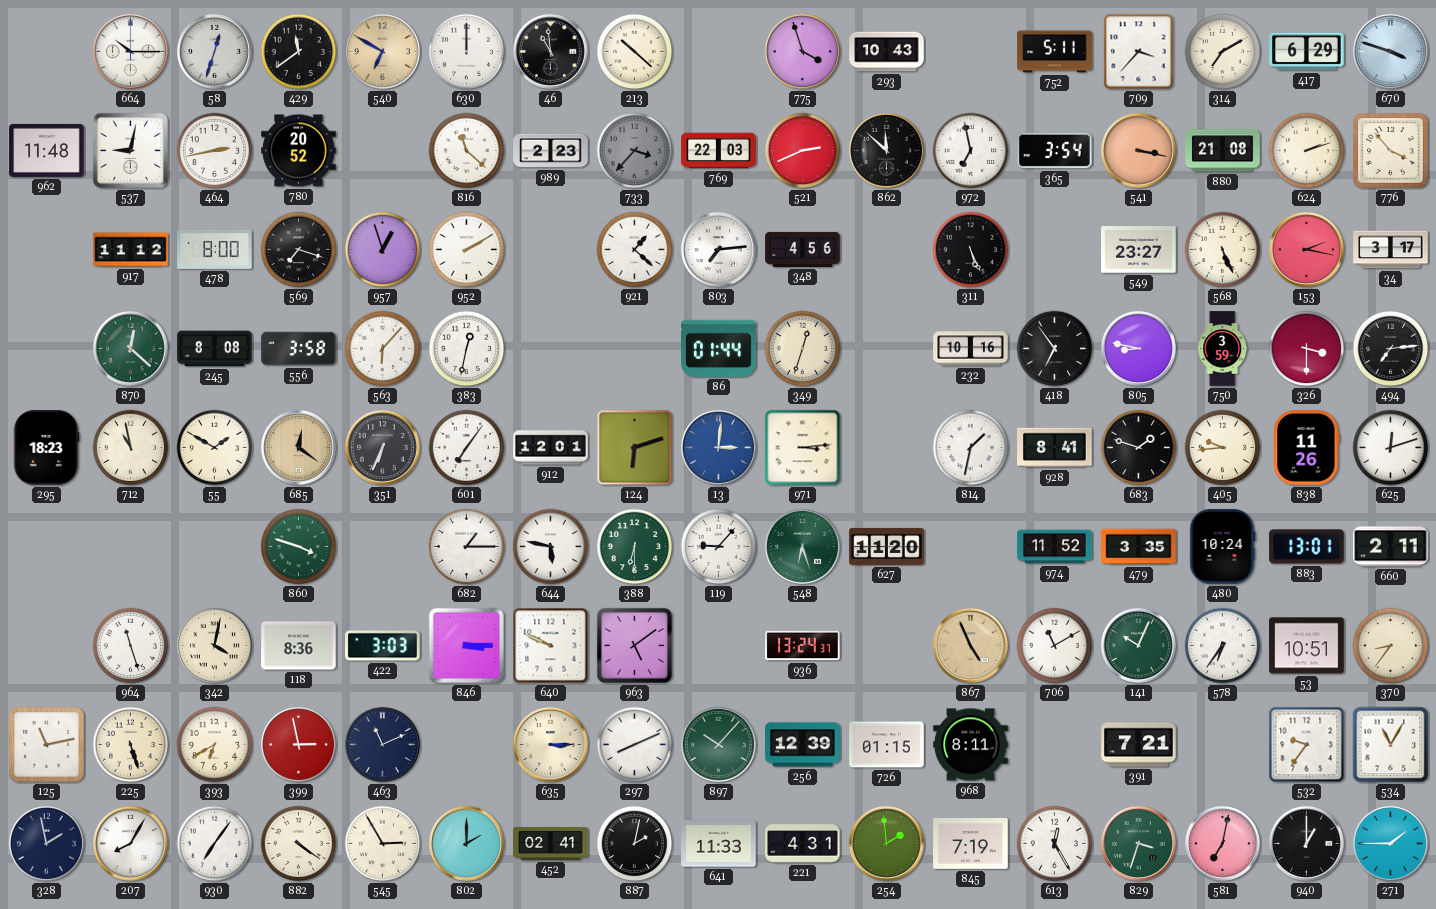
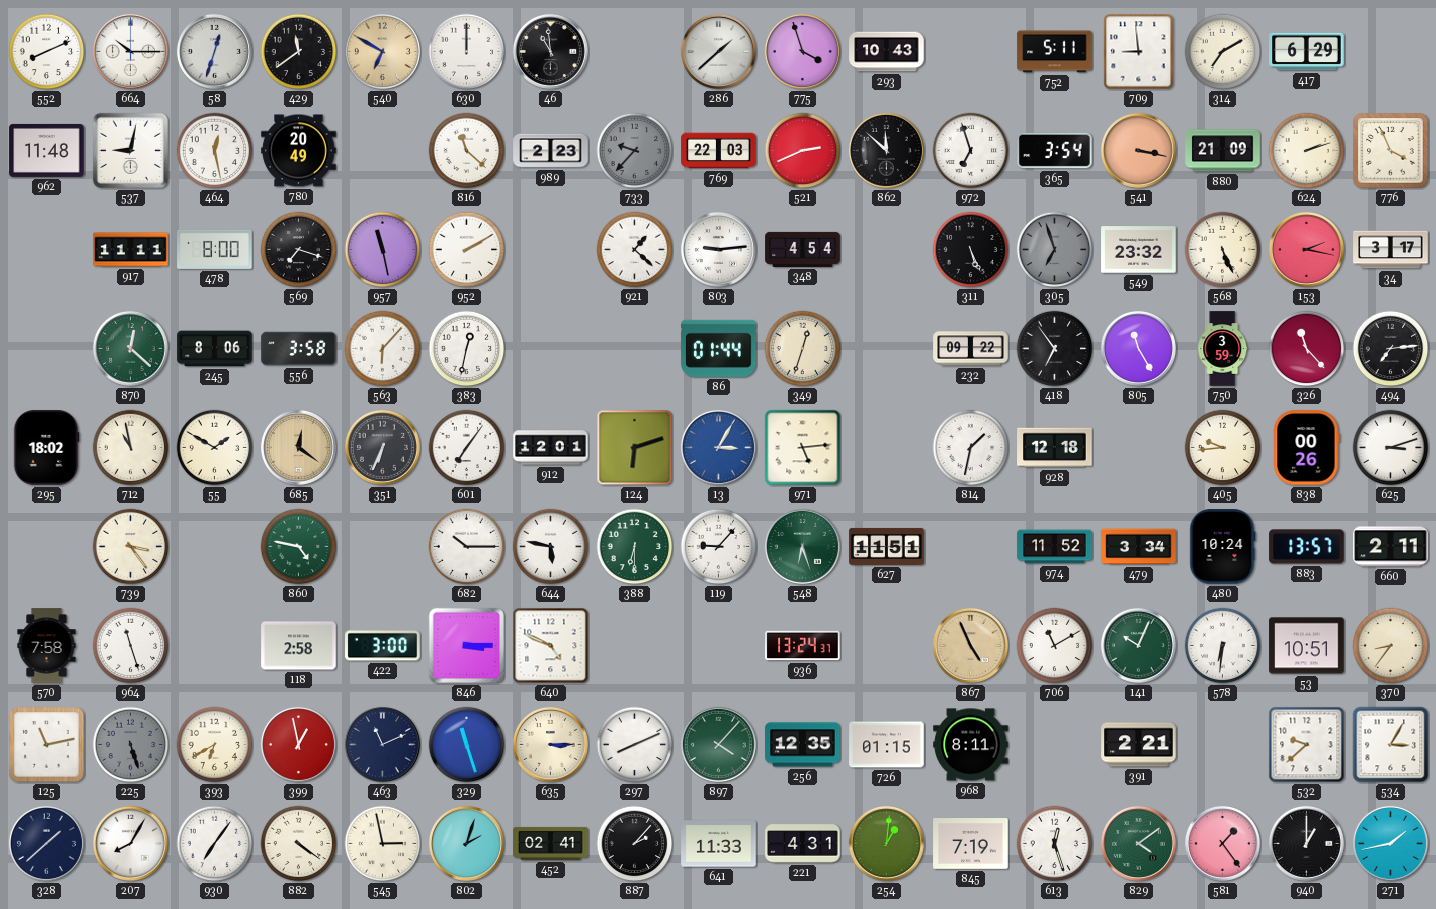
552: none -> 8:11
213: 10:22 -> none
286: none -> 1:38
709: 3:37 -> 8:59
670: 3:48 -> none
464: 2:43 -> 12:28
780: 20:52 -> 20:49
733: 3:37 -> 9:37
972: 6:58 -> 6:57
880: 21:08 -> 21:09
776: 3:53 -> 3:56
917: 11:12 -> 11:11
957: 12:57 -> 11:28
803: 7:14 -> 9:14
348: 4:56 -> 4:54
305: none -> 6:57
549: 23:27 -> 23:32
245: 8:08 -> 8:06
232: 10:16 -> 09:22
805: 8:47 -> 11:25
326: 3:30 -> 11:23
295: 18:23 -> 18:02
13: 3:01 -> 3:05
971: 3:14 -> 5:14
928: 8:41 -> 12:18
683: 1:48 -> none
838: 11:26 -> 00:26
625: 12:12 -> 3:12
739: none -> 3:24
860: 3:48 -> 4:47
682: 1:15 -> 10:15
627: 11:20 -> 11:51
479: 3:35 -> 3:34
883: 13:01 -> 13:57
570: none -> 7:58
342: 4:02 -> none
118: 8:36 -> 2:58
422: 3:03 -> 3:00
640: 9:49 -> 4:49
963: 5:09 -> none
578: 6:36 -> 6:31
225 dial: cream -> grey
399: 2:58 -> 12:58
329: none -> 11:27
897: 10:07 -> 4:07
256: 12:39 -> 12:35
391: 7:21 -> 2:21
532: 9:36 -> 9:38
534: 11:05 -> 3:05
328: 1:58 -> 1:38
545: 2:55 -> 2:58
802: 2:00 -> 2:03
887: 2:02 -> 2:07
254: 1:59 -> 1:01
613: 12:25 -> 12:27
829: 3:33 -> 4:09
581: 7:02 -> 1:24
271: 1:45 -> 1:43
